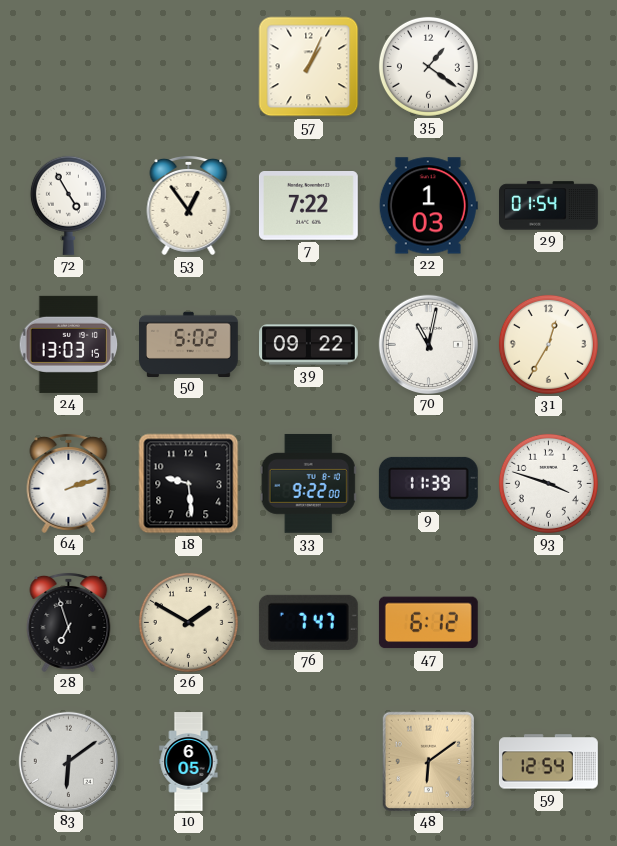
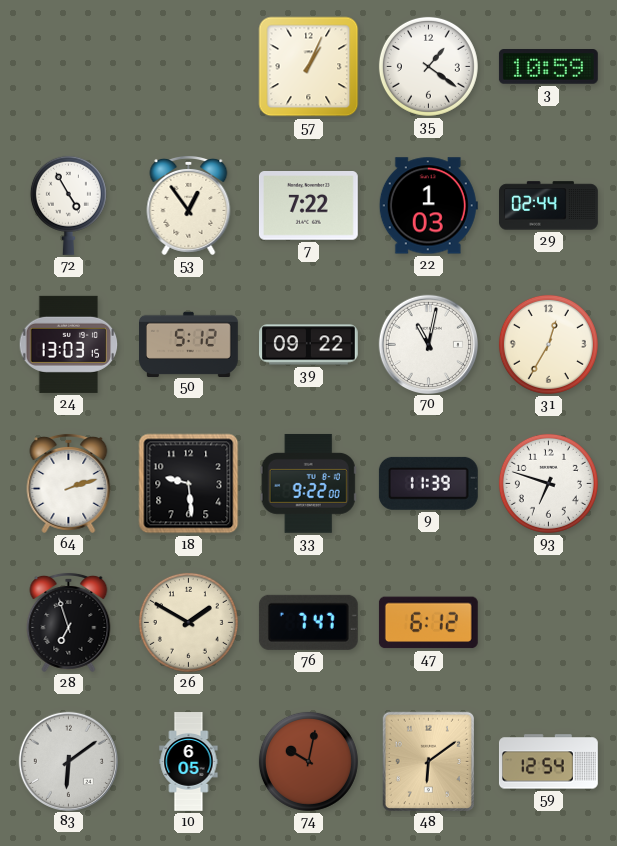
3: none -> 10:59
29: 01:54 -> 02:44
50: 5:02 -> 5:12
93: 3:48 -> 6:48
74: none -> 10:02
